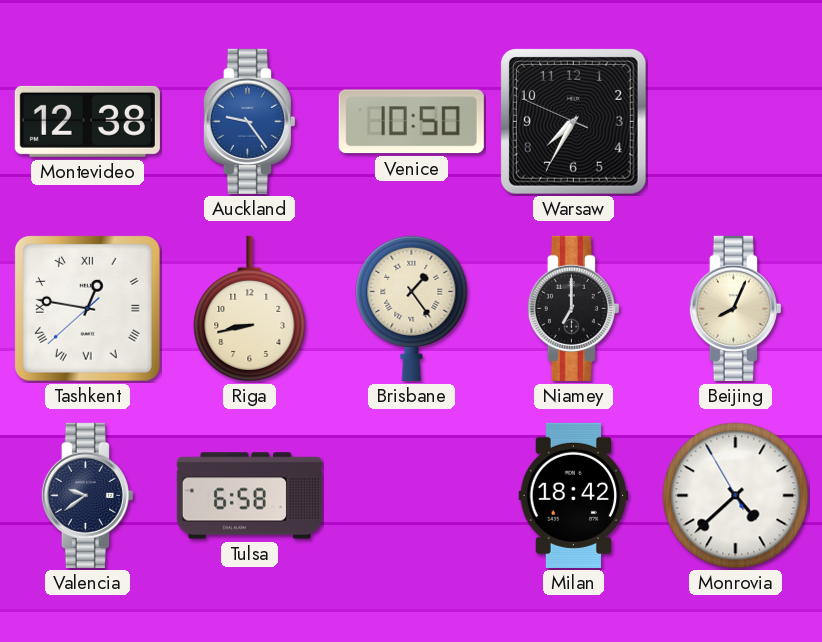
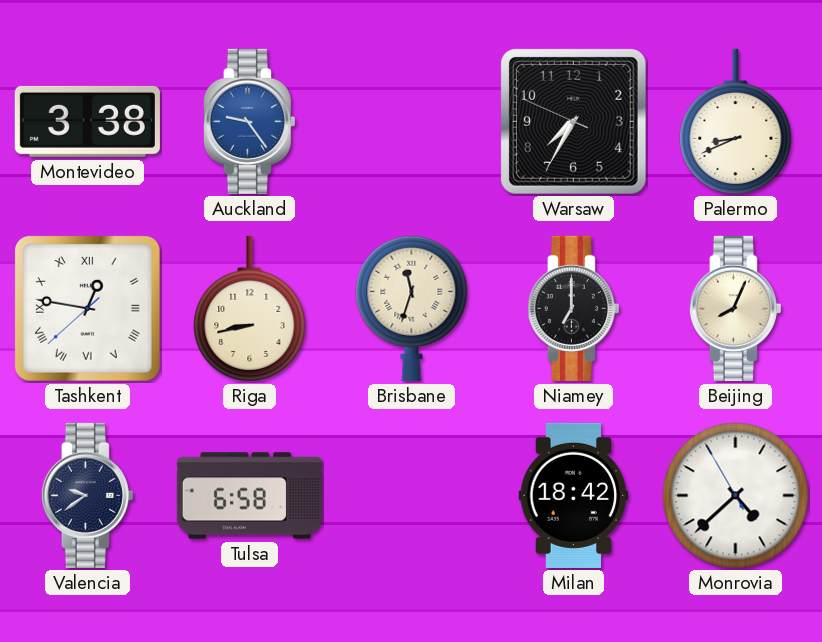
Montevideo: 12:38 -> 3:38
Venice: 10:50 -> none
Palermo: none -> 8:41
Brisbane: 1:24 -> 11:33
